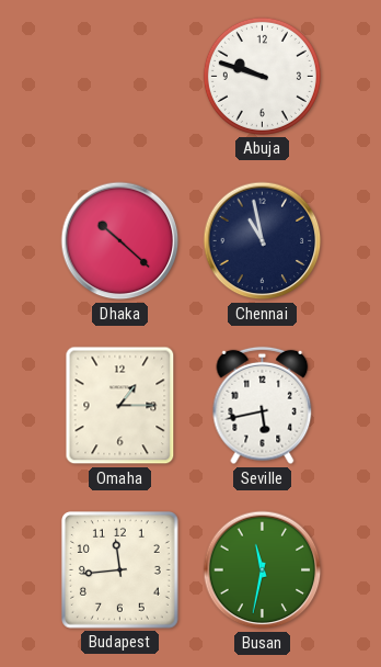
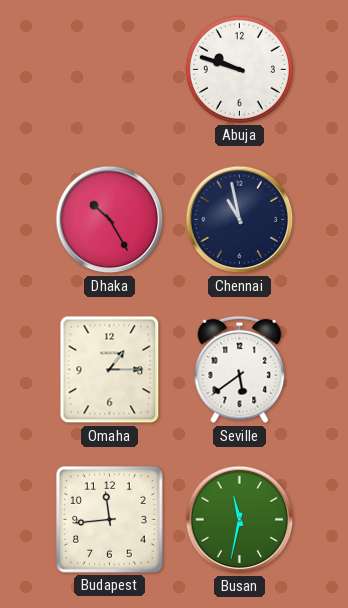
Dhaka: 10:22 -> 10:25
Seville: 5:43 -> 5:39
